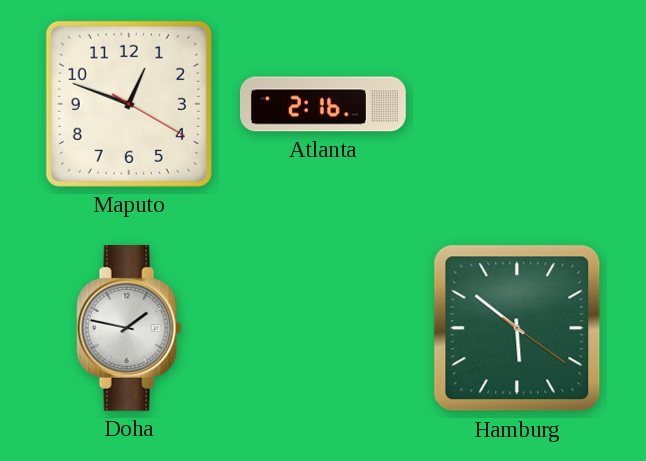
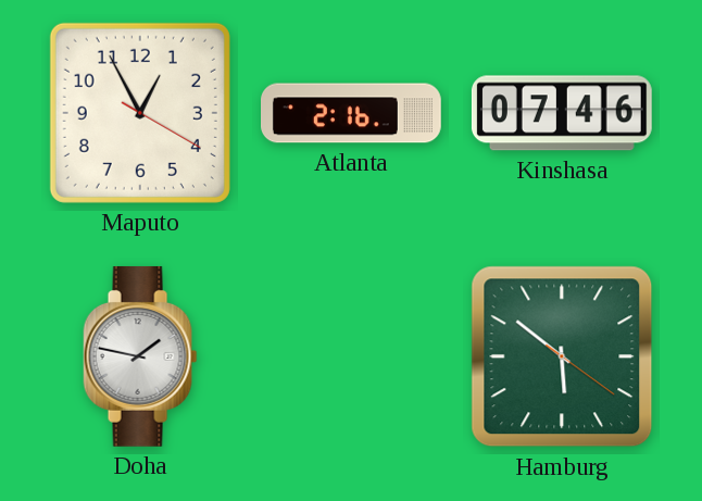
Maputo: 12:48 -> 12:55
Kinshasa: none -> 07:46
